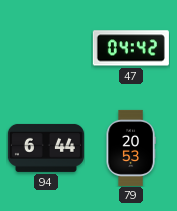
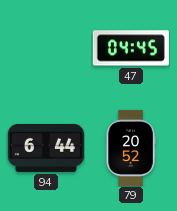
47: 04:42 -> 04:45
79: 20:53 -> 20:52
